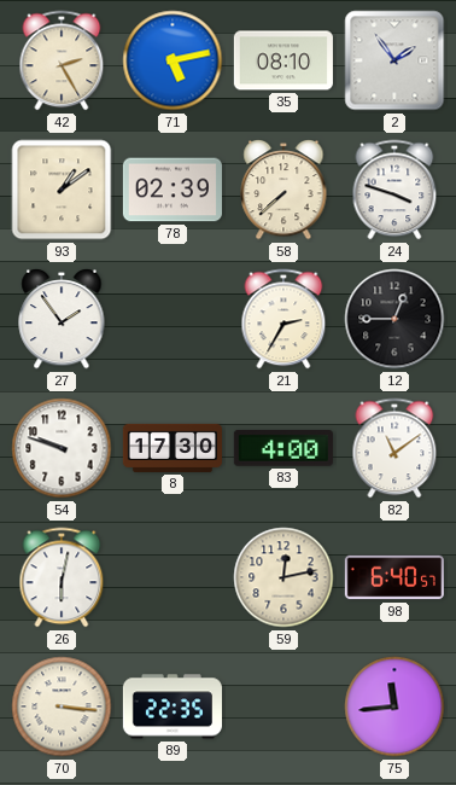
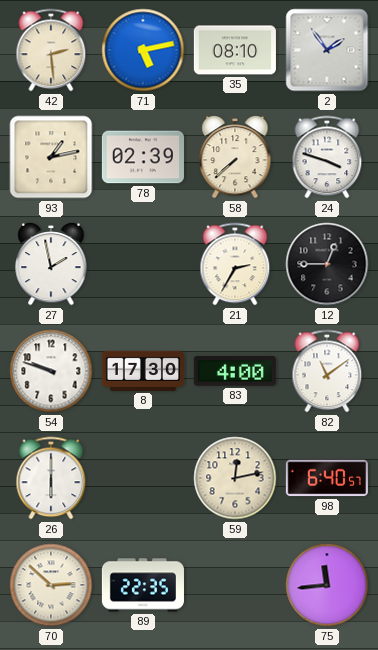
42: 2:25 -> 2:29
93: 1:09 -> 1:13
27: 1:54 -> 1:58
26: 6:02 -> 6:00
70: 3:16 -> 2:52
